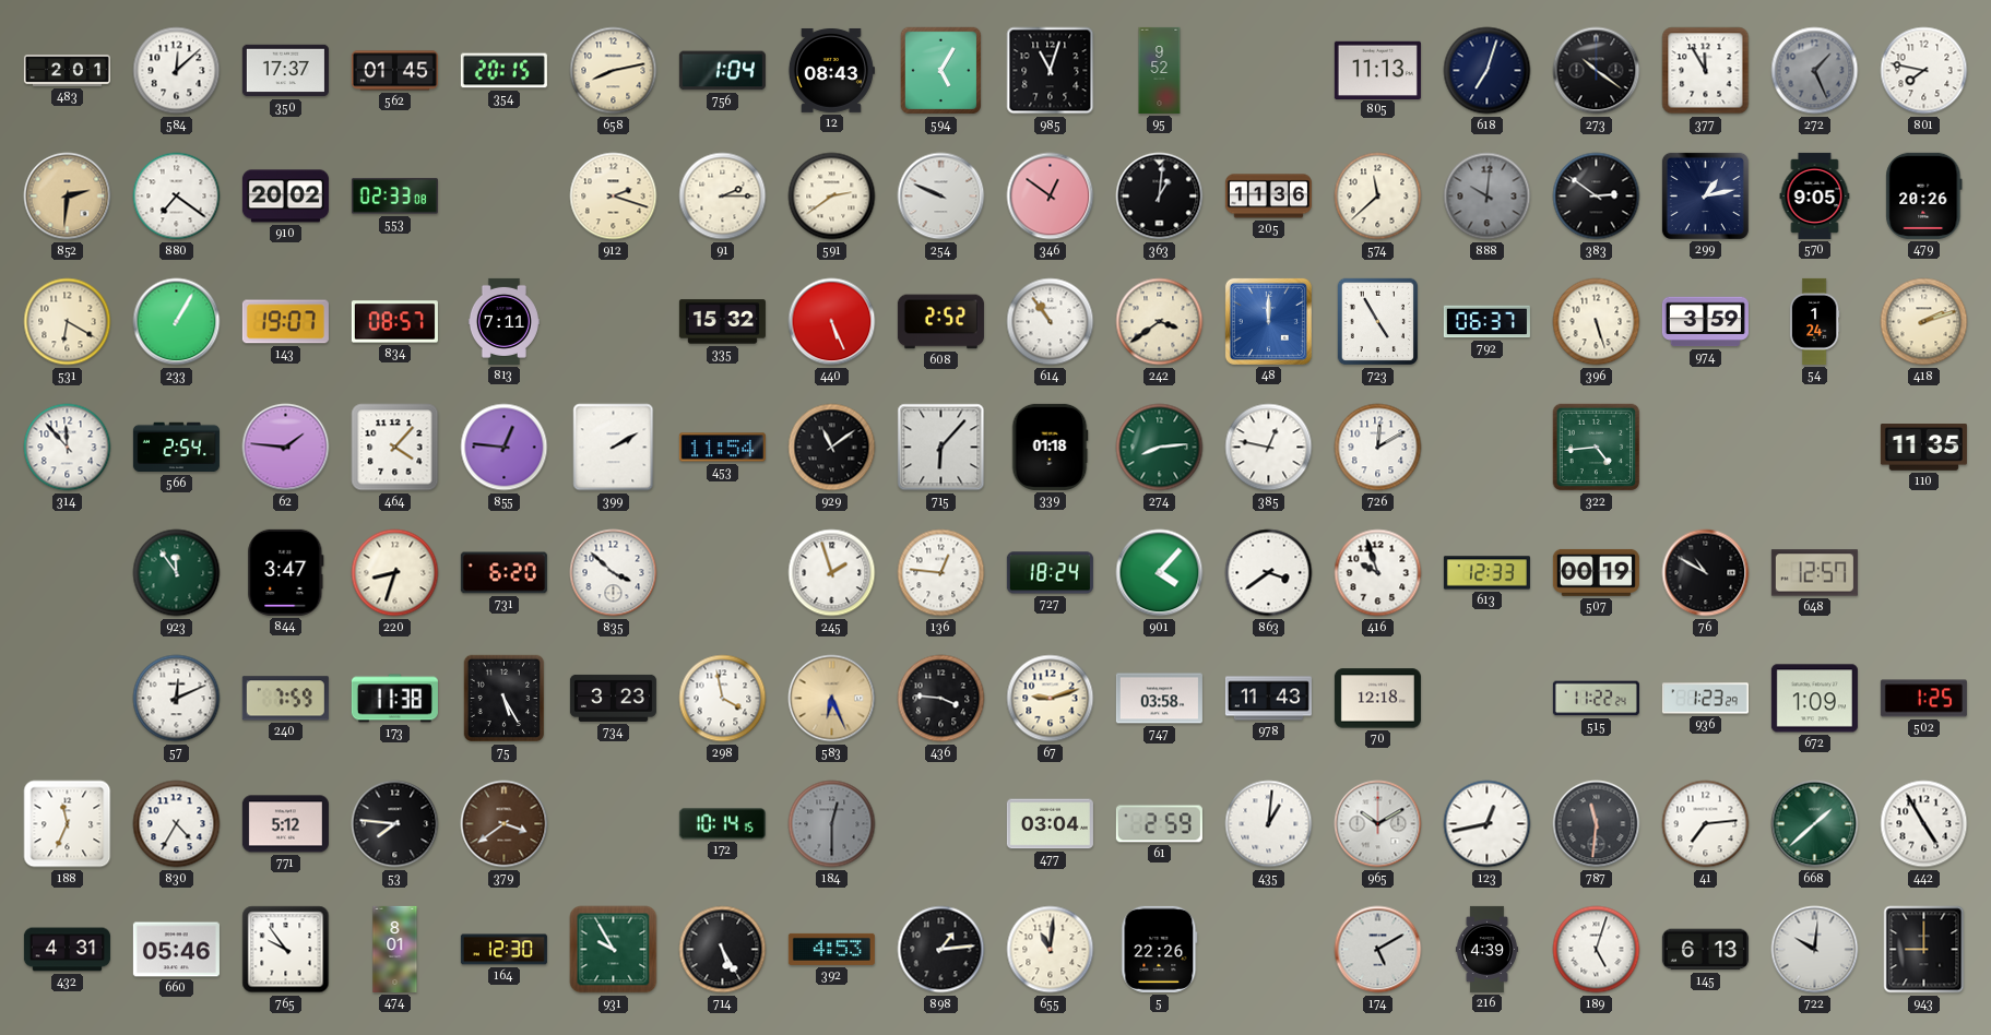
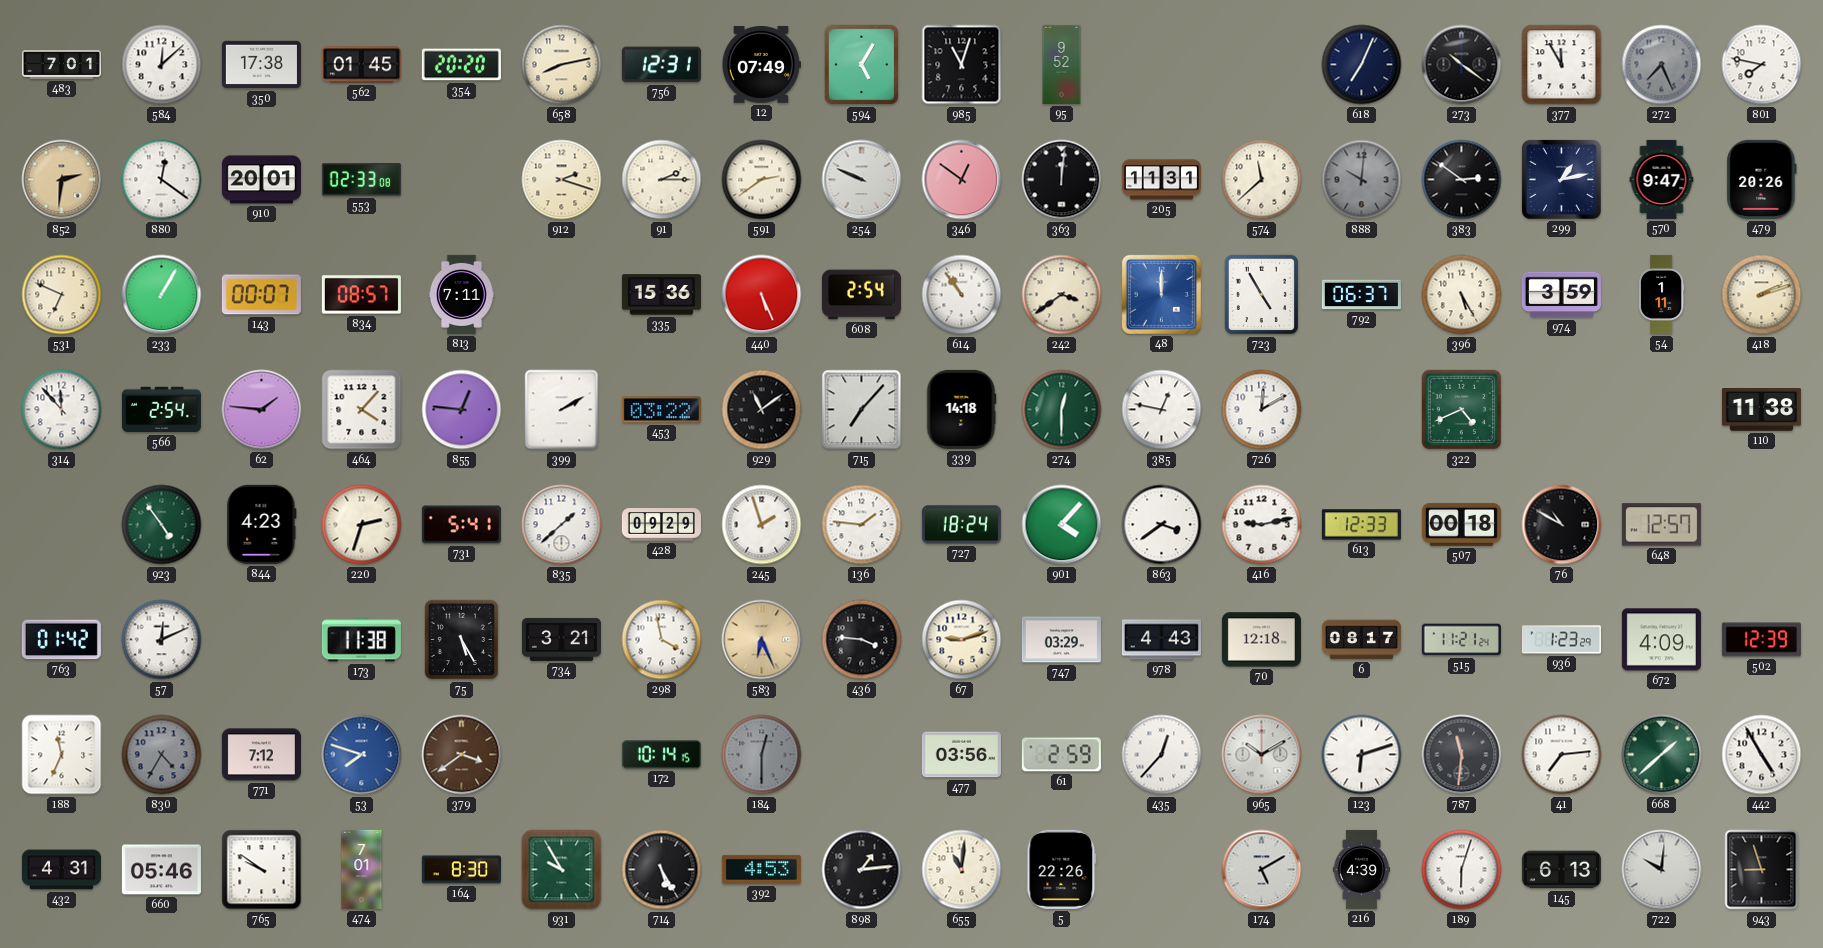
483: 2:01 -> 7:01
350: 17:37 -> 17:38
354: 20:15 -> 20:20
756: 1:04 -> 12:31
12: 08:43 -> 07:49
805: 11:13 -> none
618: 7:03 -> 7:04
272: 1:26 -> 7:26
880: 7:21 -> 12:21
910: 20:02 -> 20:01
363: 1:01 -> 12:01
205: 11:36 -> 11:31
570: 9:05 -> 9:47
531: 6:20 -> 6:49
143: 19:07 -> 00:07
335: 15:32 -> 15:36
608: 2:52 -> 2:54
396: 5:27 -> 5:25
54: 1:24 -> 1:11
453: 11:54 -> 03:22
715: 6:07 -> 7:07
339: 01:18 -> 14:18
274: 8:14 -> 12:30
322: 4:44 -> 4:41
110: 11:35 -> 11:38
923: 11:54 -> 4:54
844: 3:47 -> 4:23
220: 8:33 -> 2:33
731: 6:20 -> 5:41
835: 3:52 -> 1:38
428: none -> 09:29
136: 12:46 -> 1:46
416: 9:57 -> 9:13
507: 00:19 -> 00:18
763: none -> 01:42
240: 7:59 -> none
734: 3:23 -> 3:21
747: 03:58 -> 03:29
978: 11:43 -> 4:43
6: none -> 08:17
515: 11:22 -> 11:21
672: 1:09 -> 4:09
502: 1:25 -> 12:39
830 dial: white -> grey
771: 5:12 -> 7:12
53: 7:46 -> 7:48
53 dial: black -> blue
477: 03:04 -> 03:56
435: 1:01 -> 12:37
123: 12:43 -> 6:12
765: 9:54 -> 9:51
474: 8:01 -> 7:01
164: 12:30 -> 8:30
189: 5:03 -> 6:03
943: 9:00 -> 8:57
